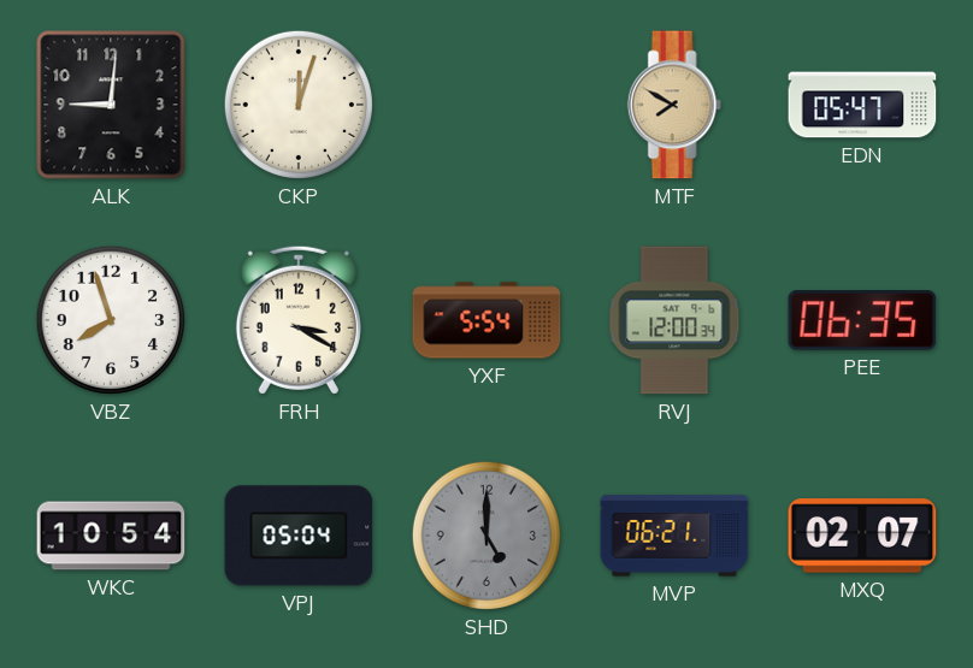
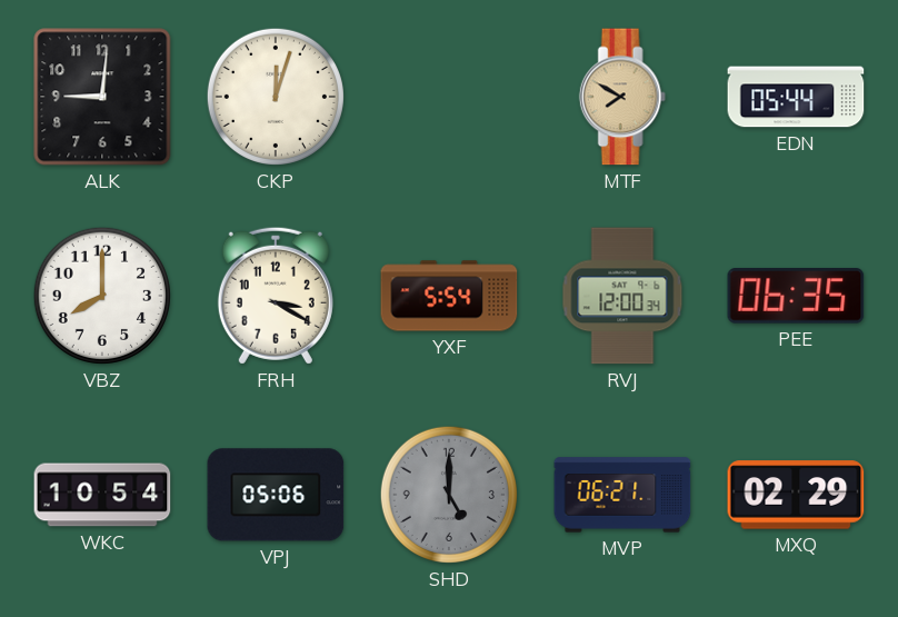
EDN: 05:47 -> 05:44
VBZ: 7:57 -> 8:00
VPJ: 05:04 -> 05:06
MXQ: 02:07 -> 02:29
